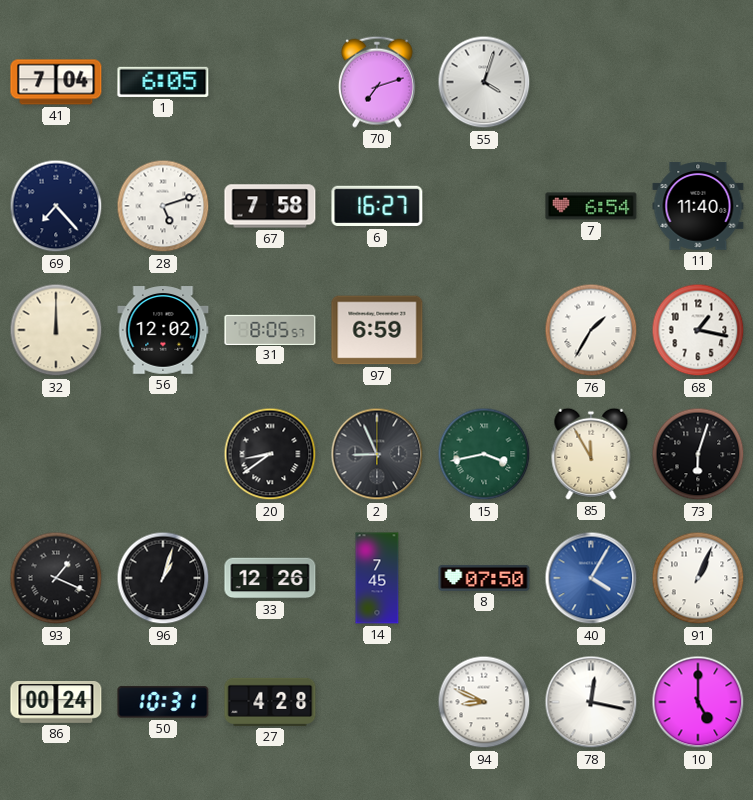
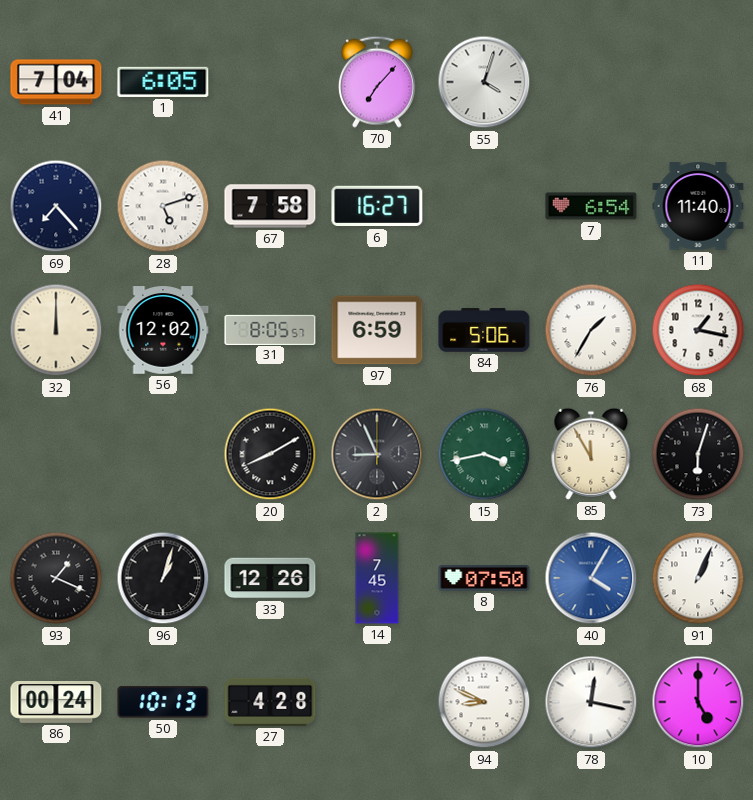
70: 7:12 -> 7:07
84: none -> 5:06
20: 8:39 -> 8:10
50: 10:31 -> 10:13
